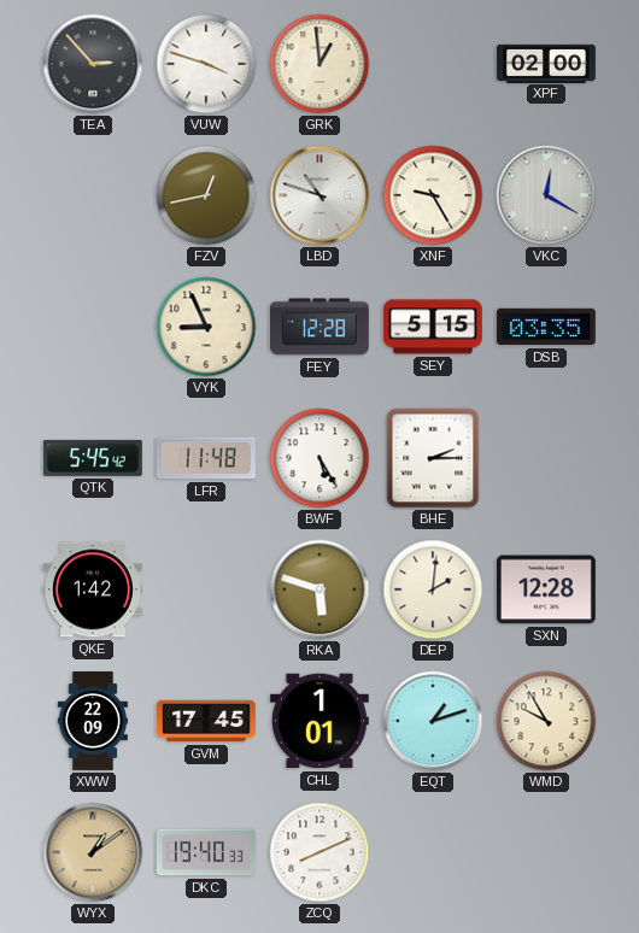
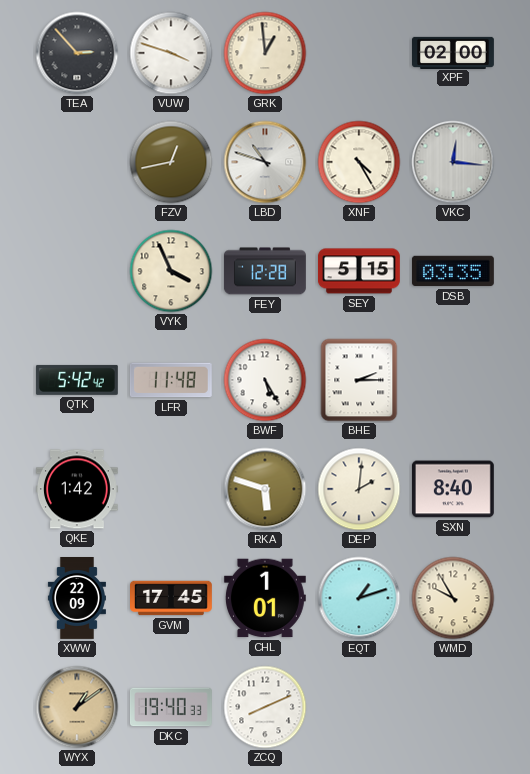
XNF: 9:25 -> 4:25
VKC: 12:20 -> 12:16
VYK: 8:56 -> 3:56
QTK: 5:45 -> 5:42
SXN: 12:28 -> 8:40
